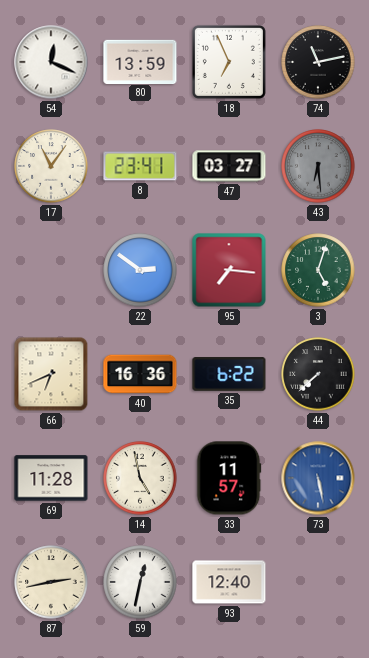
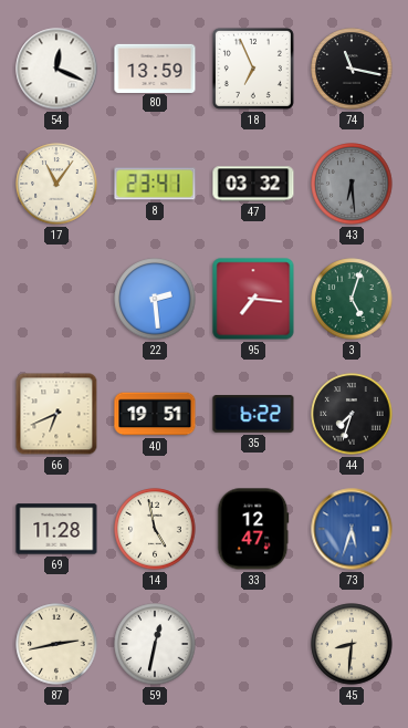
74: 11:13 -> 11:17
47: 03:27 -> 03:32
22: 2:51 -> 2:29
40: 16:36 -> 19:51
44: 7:38 -> 7:33
33: 11:57 -> 12:47
73: 5:28 -> 5:33
93: 12:40 -> none
45: none -> 8:31
